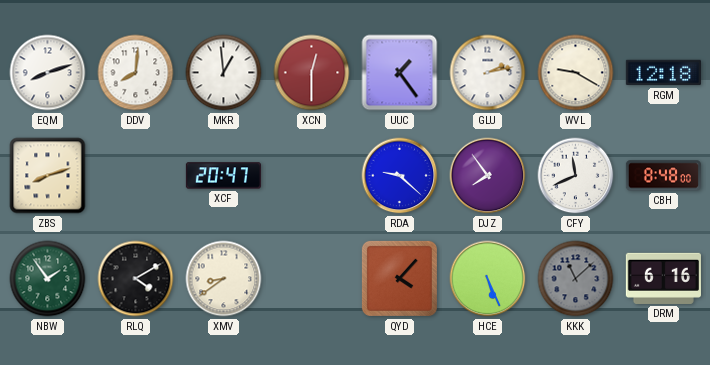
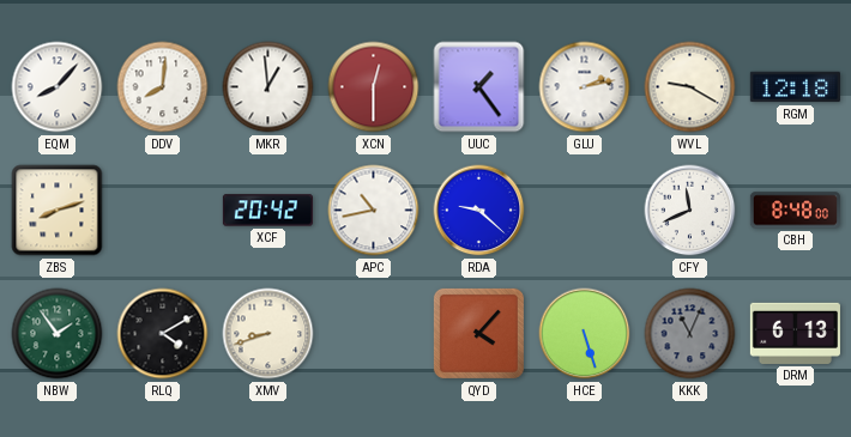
EQM: 8:12 -> 8:07
XCF: 20:47 -> 20:42
APC: none -> 10:43
DJZ: 7:54 -> none
XMV: 8:39 -> 8:42
HCE: 5:26 -> 5:27
KKK: 11:08 -> 11:04
DRM: 6:16 -> 6:13
